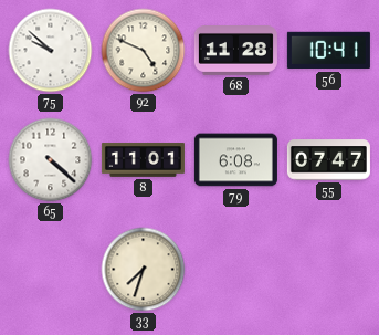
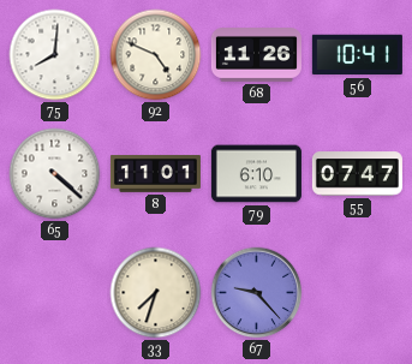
75: 9:52 -> 8:01
68: 11:28 -> 11:26
79: 6:08 -> 6:10
67: none -> 9:23
